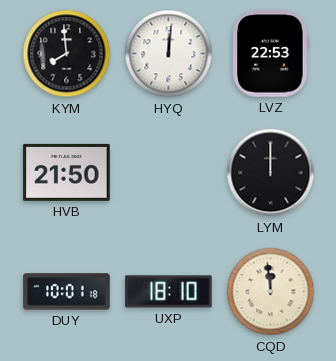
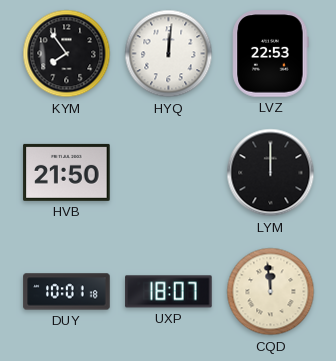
KYM: 7:59 -> 7:54
UXP: 18:10 -> 18:07
